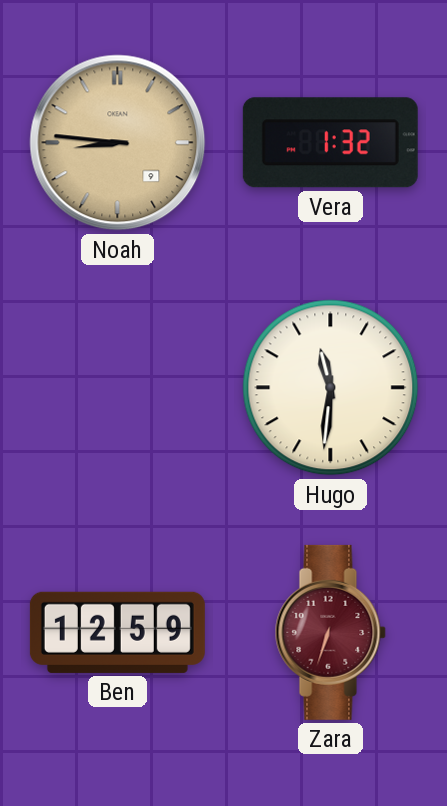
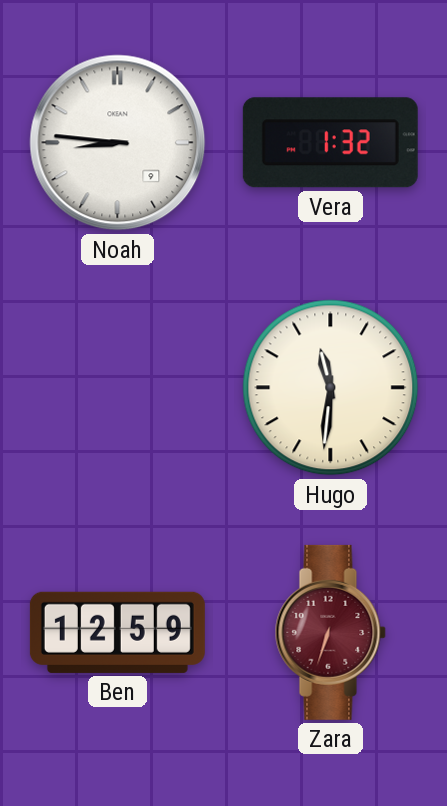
Noah dial: champagne -> white
